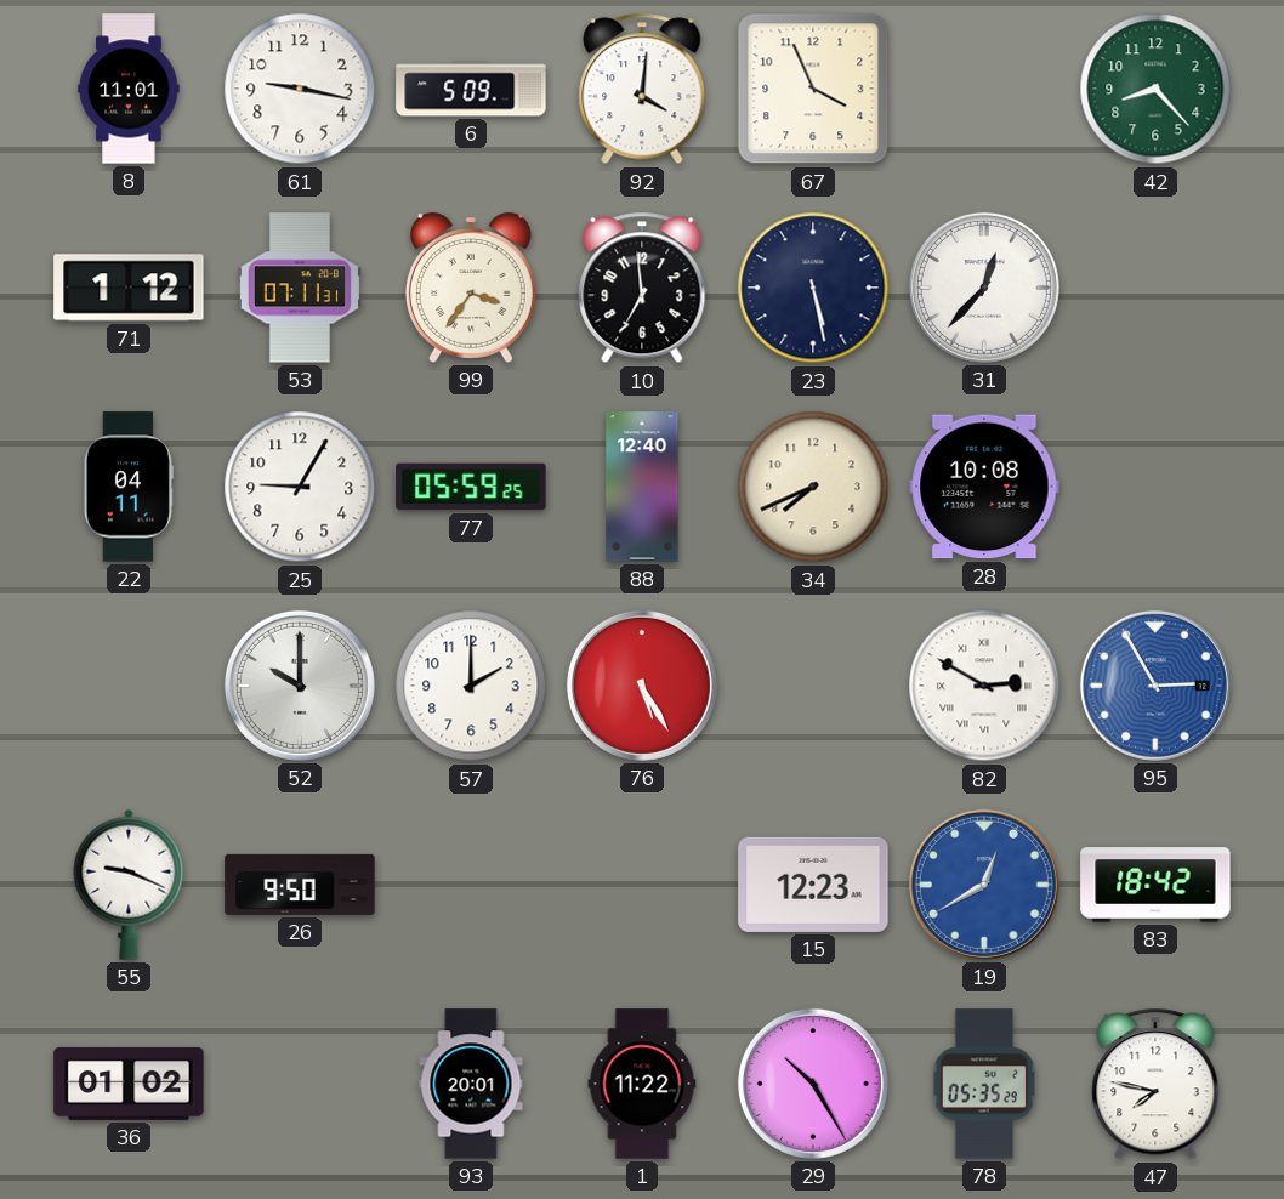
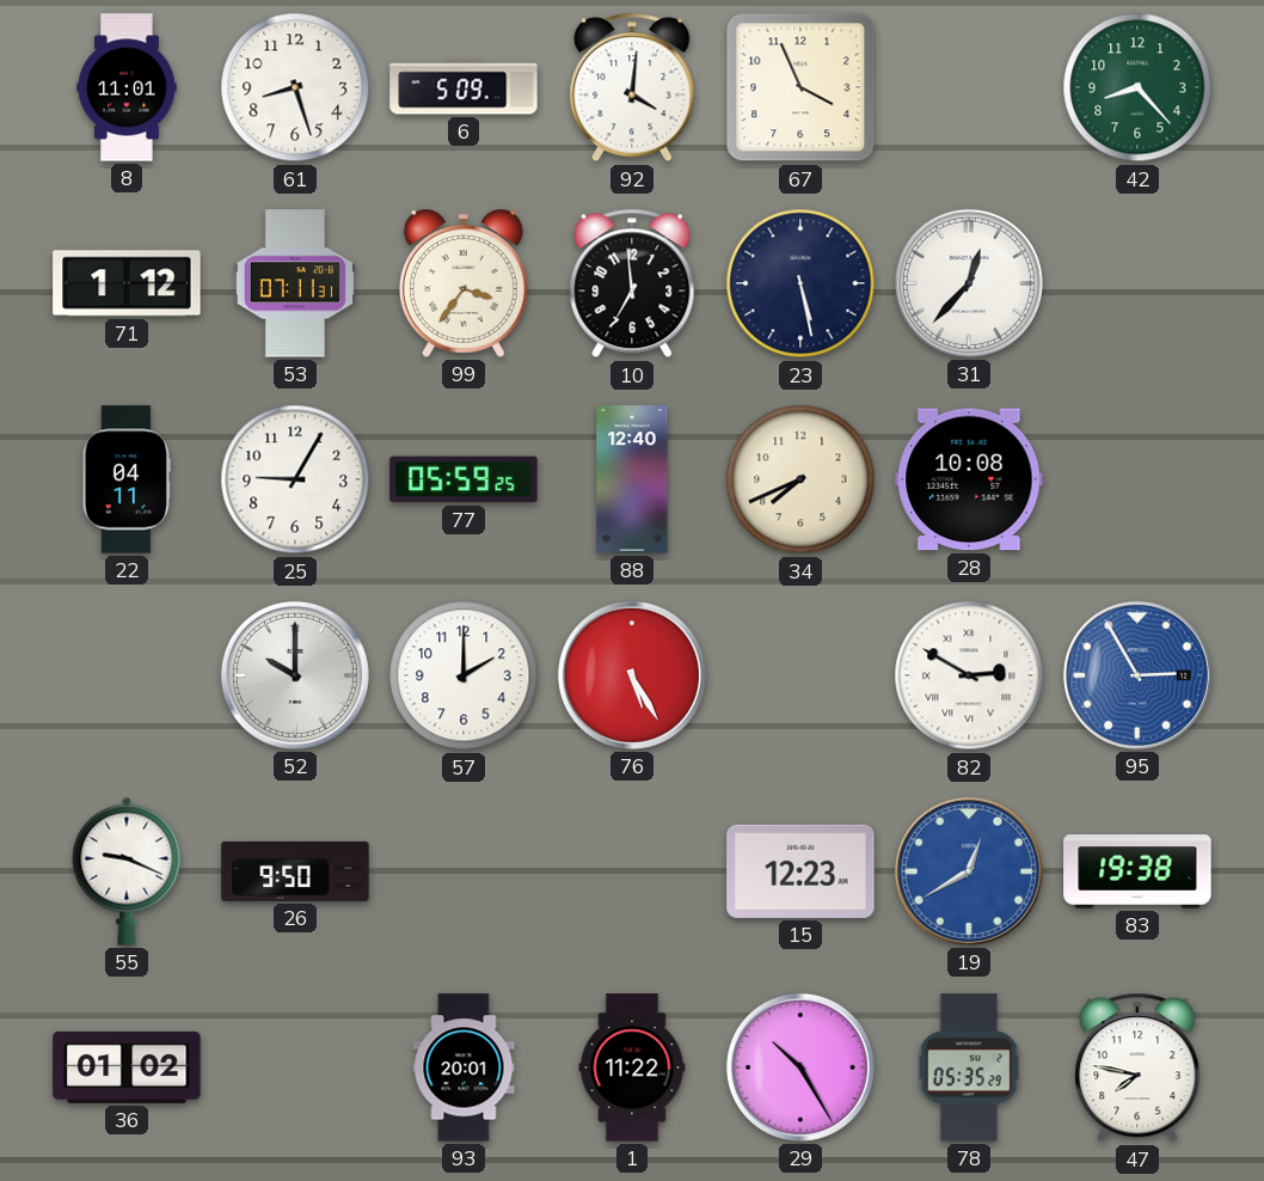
61: 9:17 -> 8:27
83: 18:42 -> 19:38
